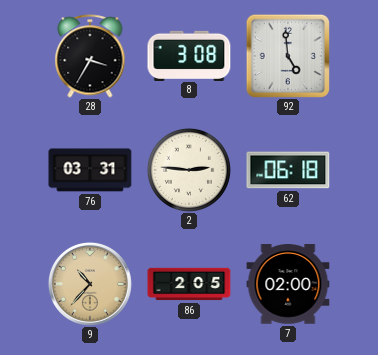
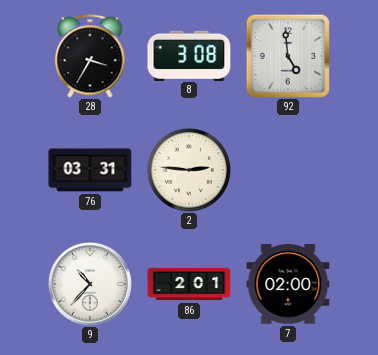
62: 06:18 -> none
9 dial: champagne -> white
86: 2:05 -> 2:01
